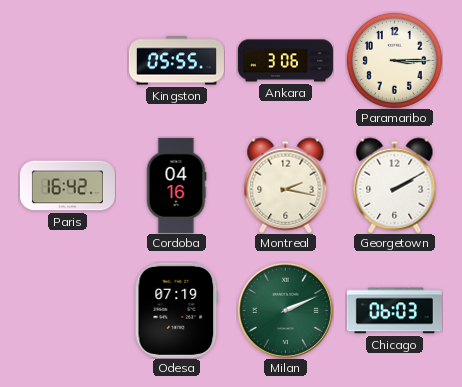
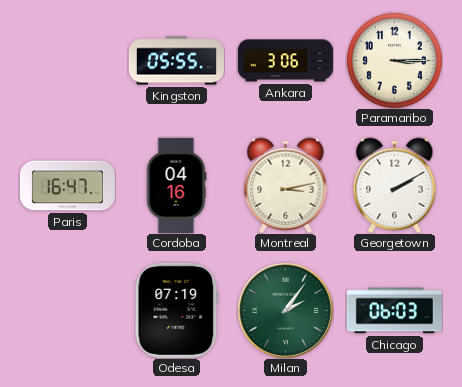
Paris: 16:42 -> 16:47
Montreal: 2:17 -> 3:13
Milan: 2:11 -> 2:06
